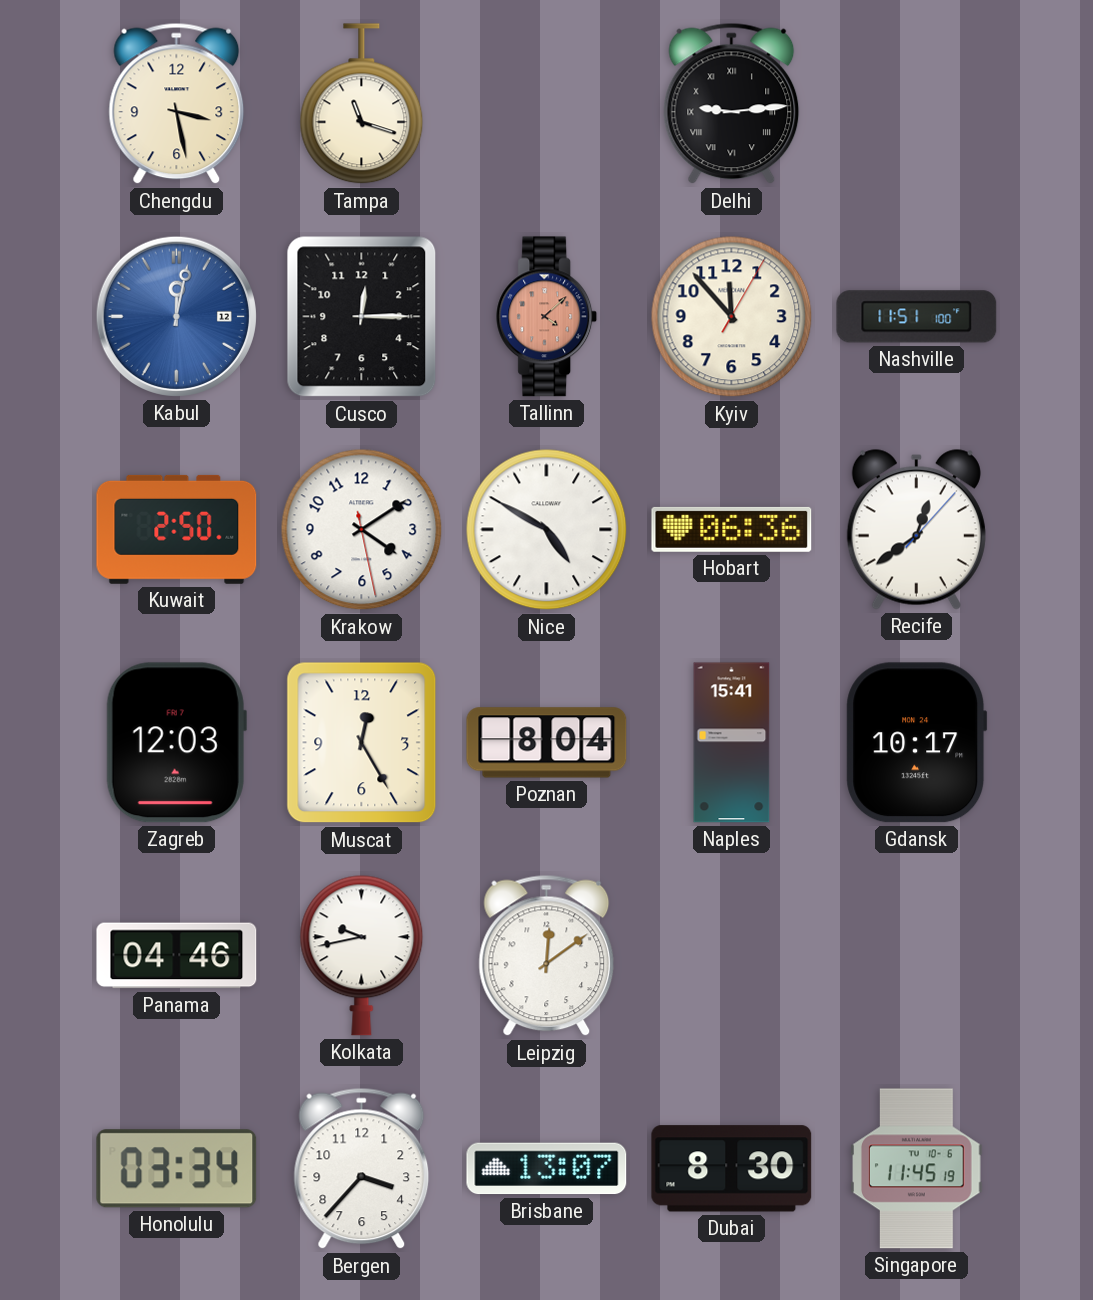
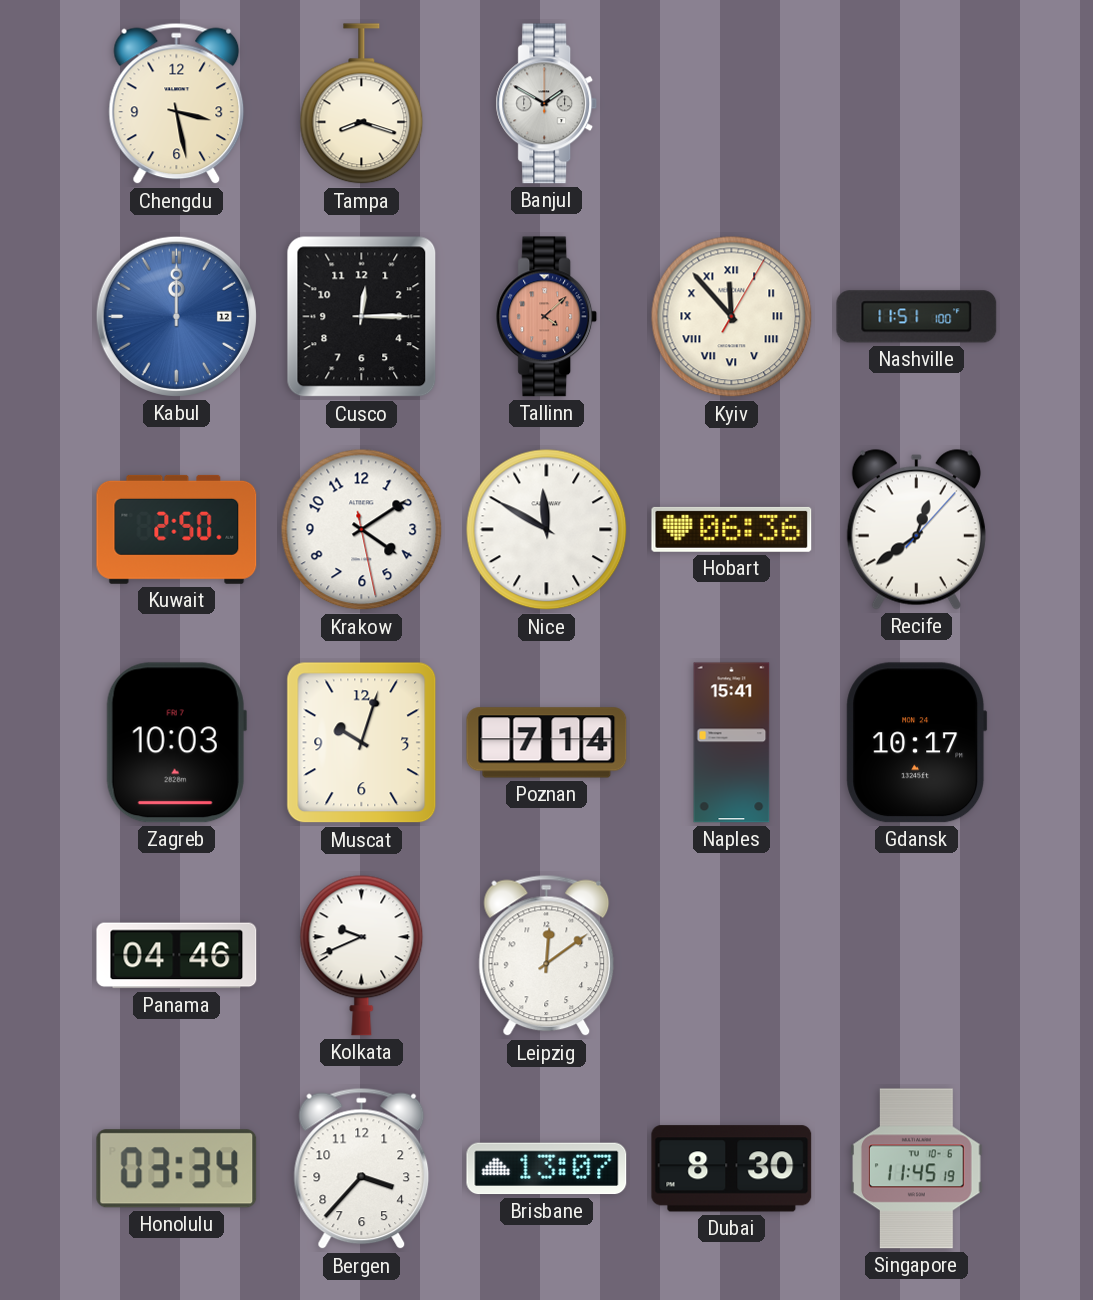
Tampa: 11:18 -> 8:18
Banjul: none -> 1:50
Delhi: 9:14 -> none
Kabul: 12:02 -> 12:00
Kyiv numerals: Arabic -> Roman
Nice: 4:50 -> 11:50
Zagreb: 12:03 -> 10:03
Muscat: 12:25 -> 10:03
Poznan: 8:04 -> 7:14
Kolkata: 9:43 -> 9:41
